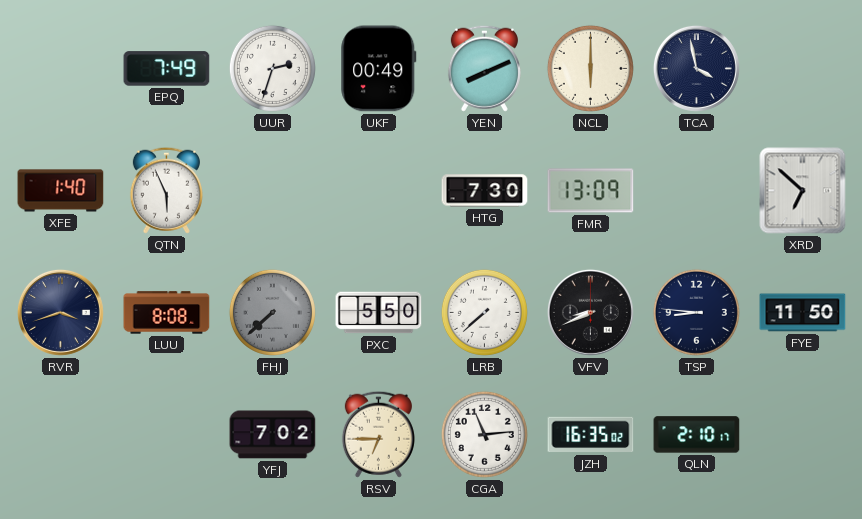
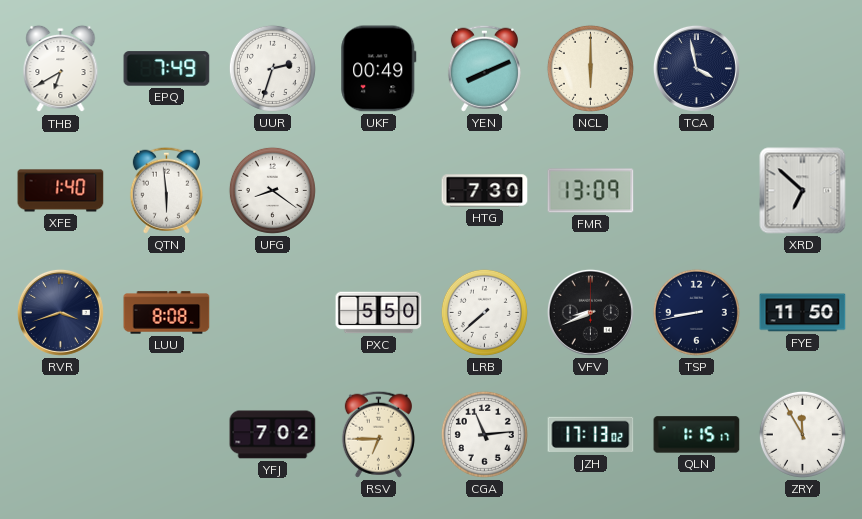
THB: none -> 6:40
QTN: 5:56 -> 5:59
UFG: none -> 8:21
FHJ: 7:38 -> none
TSP: 8:46 -> 8:43
JZH: 16:35 -> 17:13
QLN: 2:10 -> 1:15
ZRY: none -> 11:55
